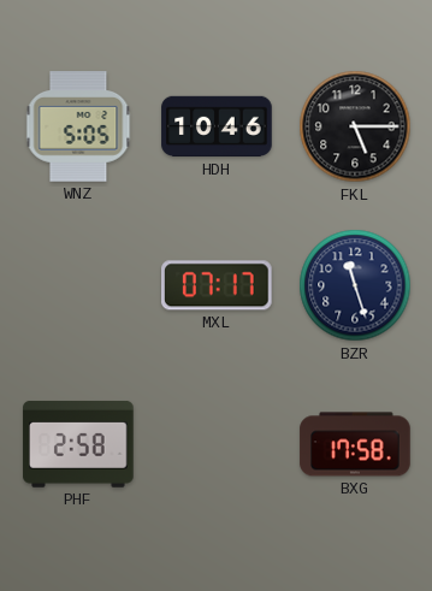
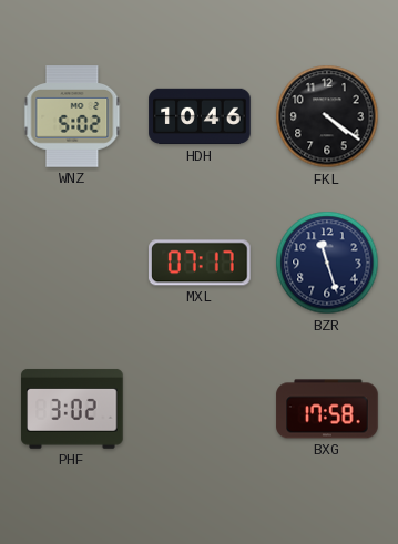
WNZ: 5:05 -> 5:02
FKL: 5:15 -> 4:21
PHF: 2:58 -> 3:02
